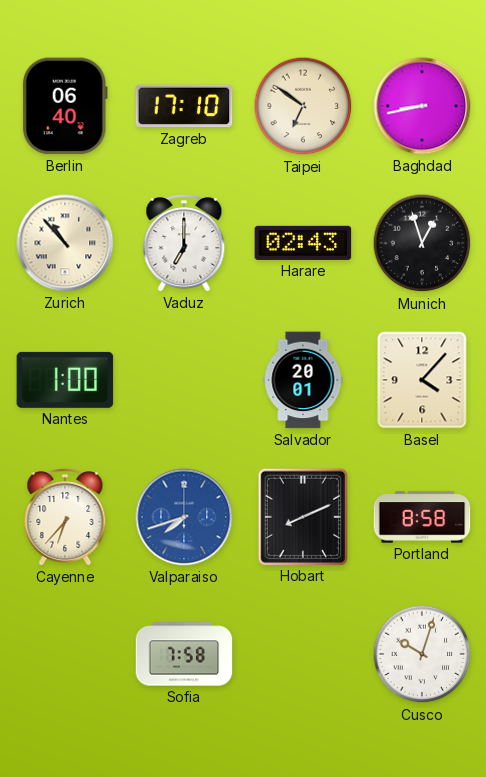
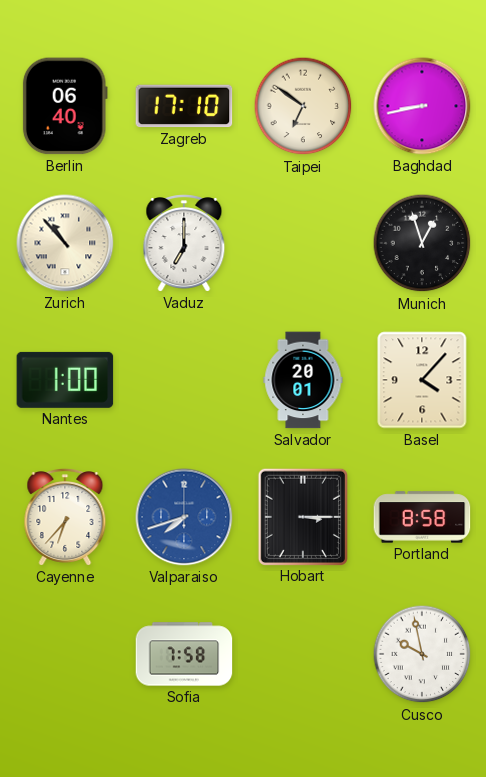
Harare: 02:43 -> none
Hobart: 8:11 -> 3:15
Cusco: 10:03 -> 9:58
